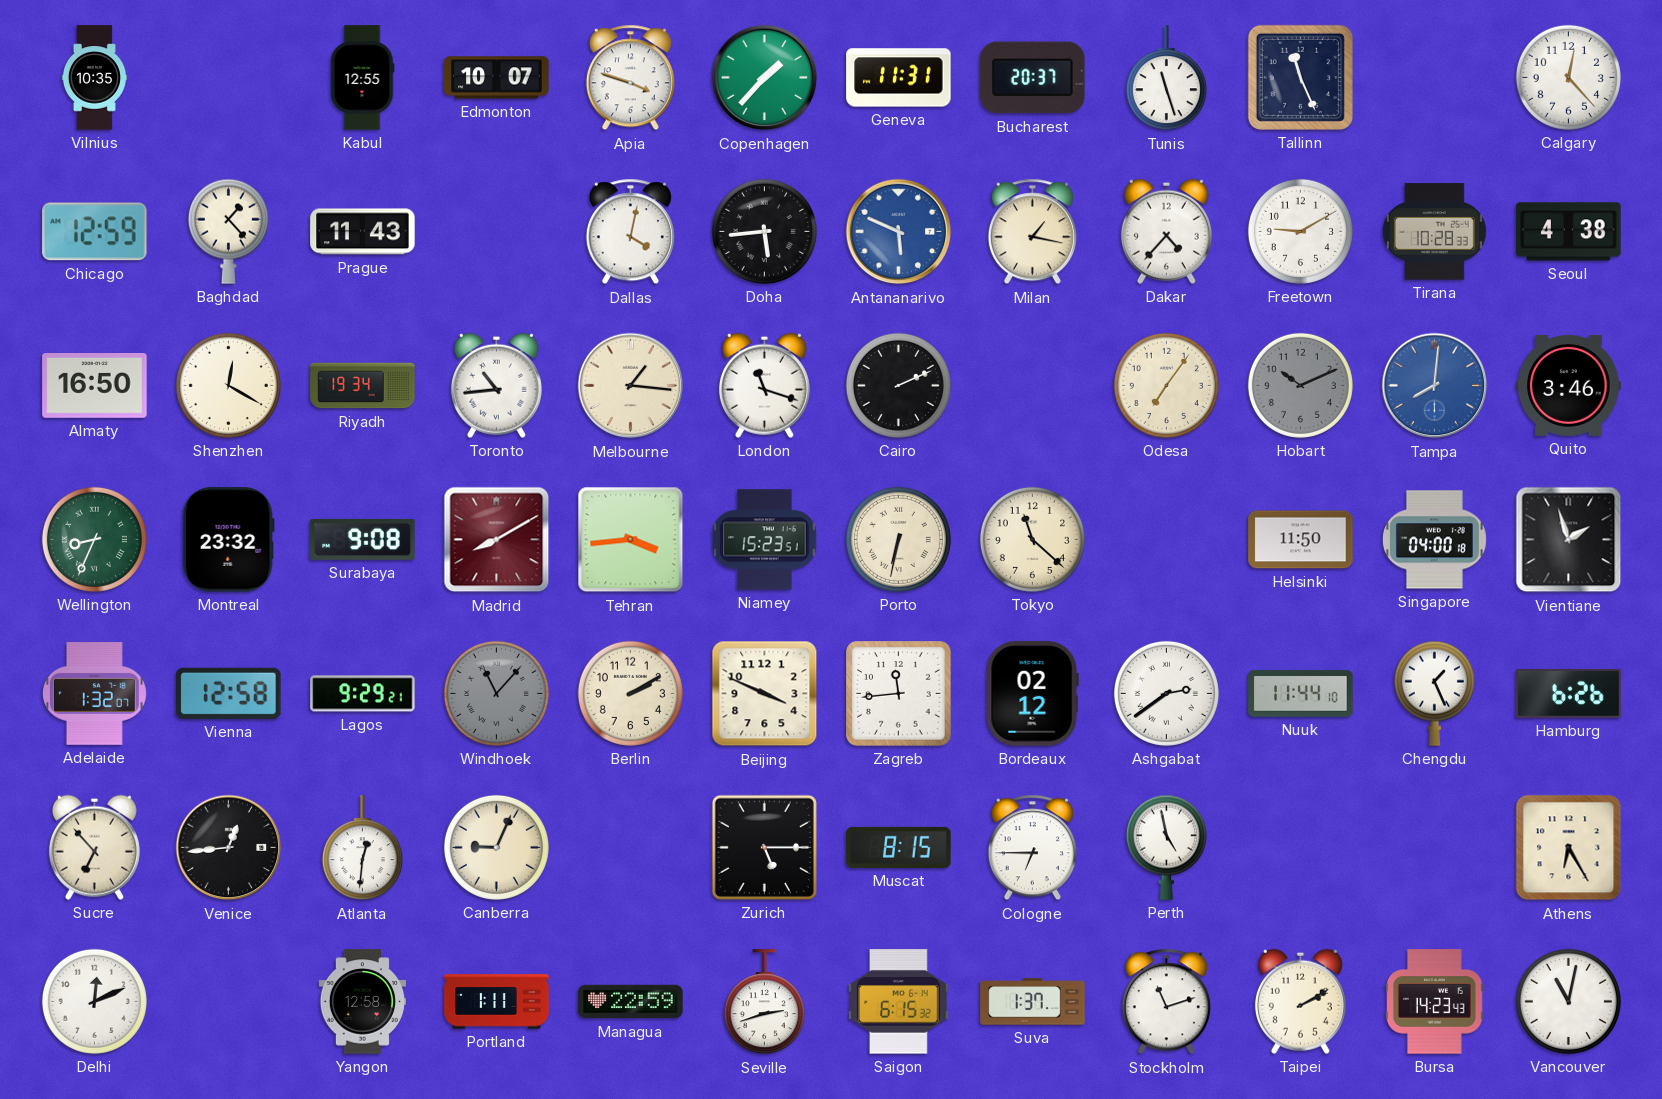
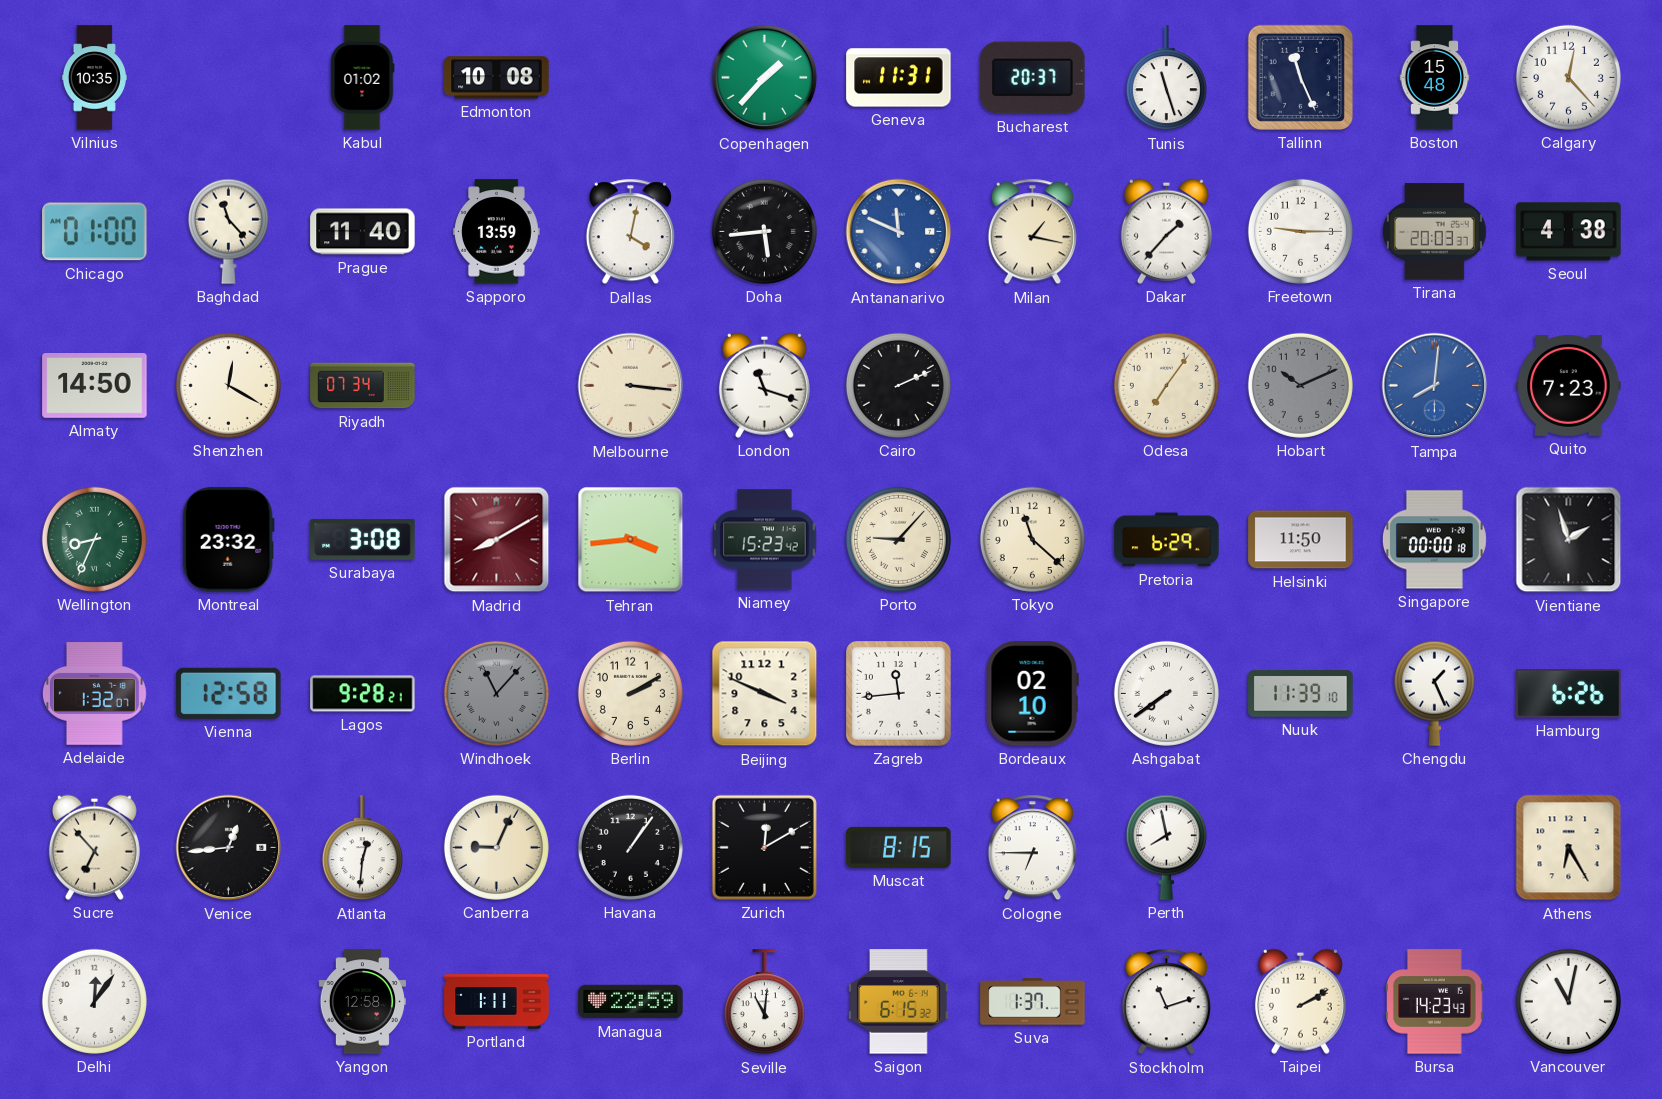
Kabul: 12:55 -> 01:02
Edmonton: 10:07 -> 10:08
Apia: 3:48 -> none
Boston: none -> 15:48
Chicago: 12:59 -> 01:00
Baghdad: 1:23 -> 11:23
Prague: 11:43 -> 11:40
Sapporo: none -> 13:59
Antananarivo: 5:49 -> 11:49
Dakar: 4:37 -> 1:37
Freetown: 9:10 -> 9:15
Tirana: 10:28 -> 20:03
Almaty: 16:50 -> 14:50
Riyadh: 19:34 -> 07:34
Toronto: 10:44 -> none
Melbourne: 1:16 -> 3:16
Quito: 3:46 -> 7:23
Surabaya: 9:08 -> 3:08
Niamey: 15:23:51 -> 15:23:42
Porto: 6:32 -> 9:07
Pretoria: none -> 6:29
Singapore: 04:00 -> 00:00
Lagos: 9:29 -> 9:28
Bordeaux: 02:12 -> 02:10
Ashgabat: 2:39 -> 7:39
Nuuk: 11:44 -> 11:39
Havana: none -> 1:06
Zurich: 5:15 -> 12:10
Perth: 4:58 -> 7:58
Delhi: 12:11 -> 12:06
Seville: 2:42 -> 11:01
